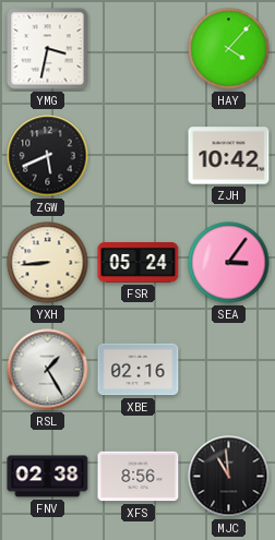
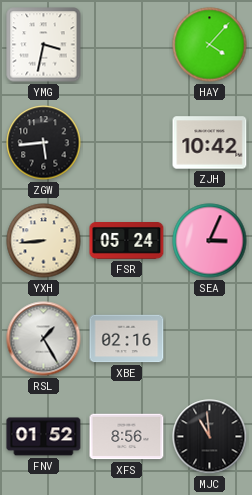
ZGW: 5:41 -> 5:44
SEA: 3:06 -> 3:04
FNV: 02:38 -> 01:52
